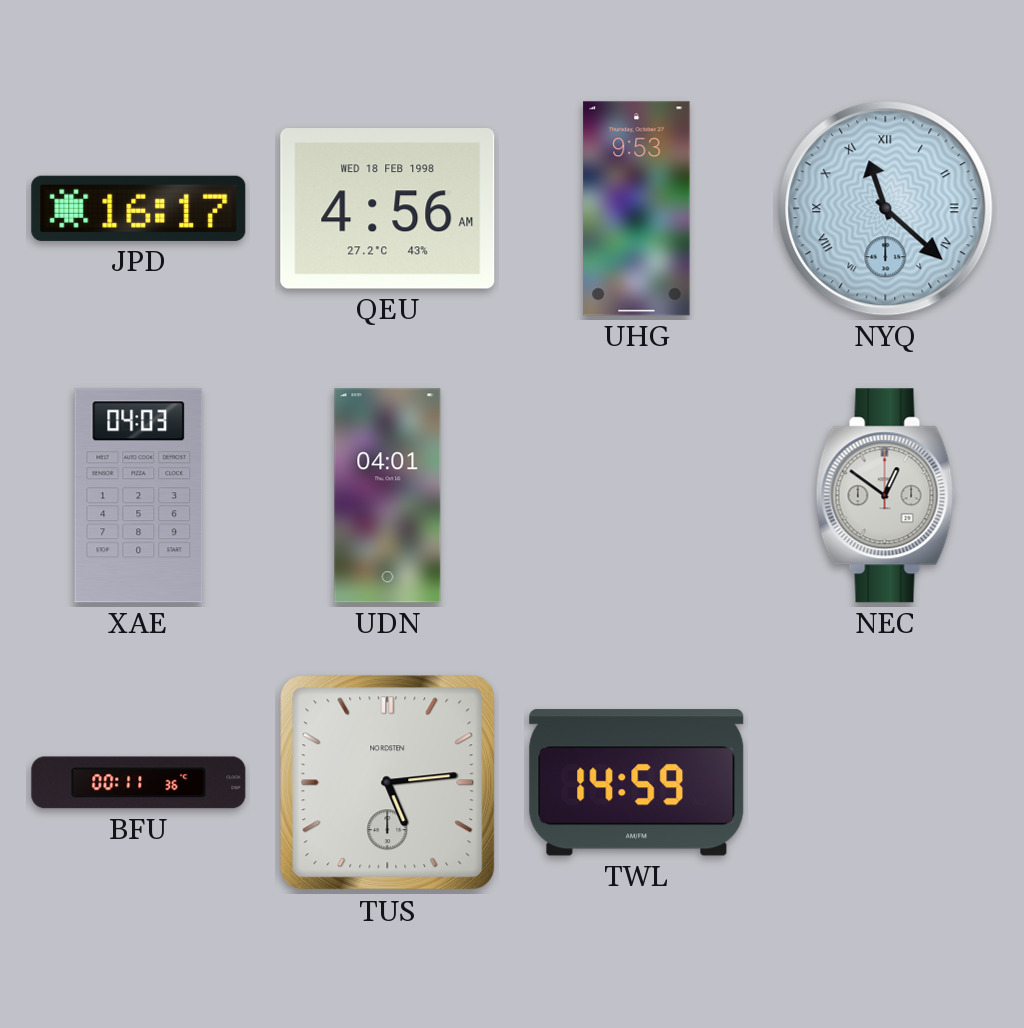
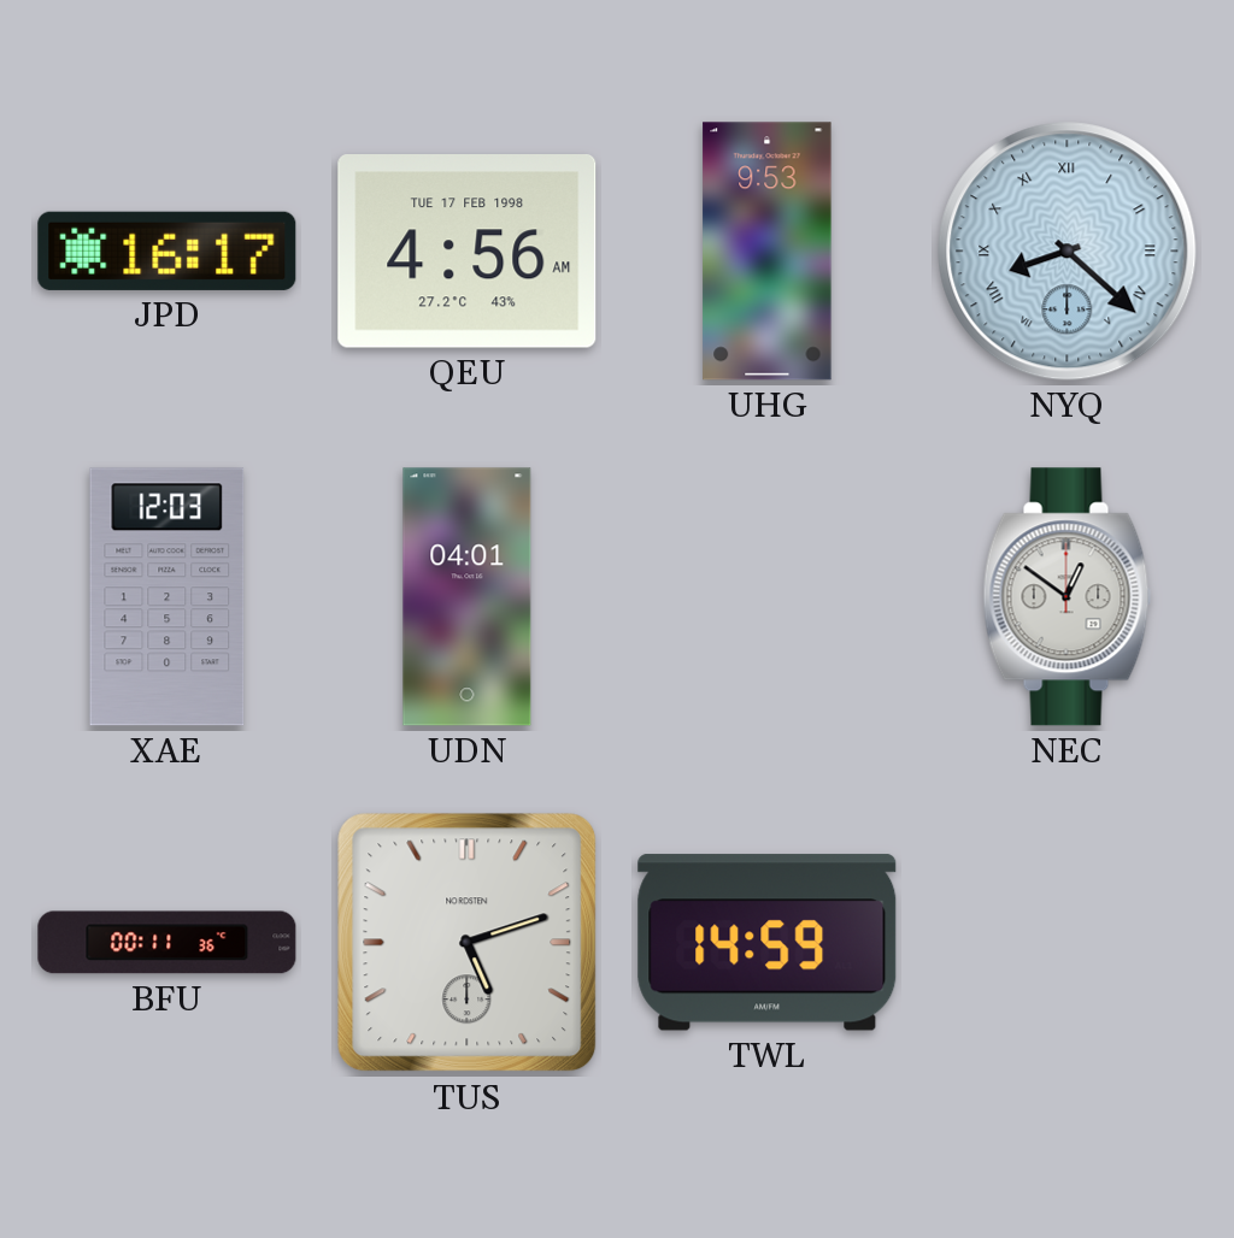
QEU date: WED 18 FEB 1998 -> TUE 17 FEB 1998
NYQ: 11:22 -> 8:22
XAE: 04:03 -> 12:03
TUS: 5:14 -> 5:12
